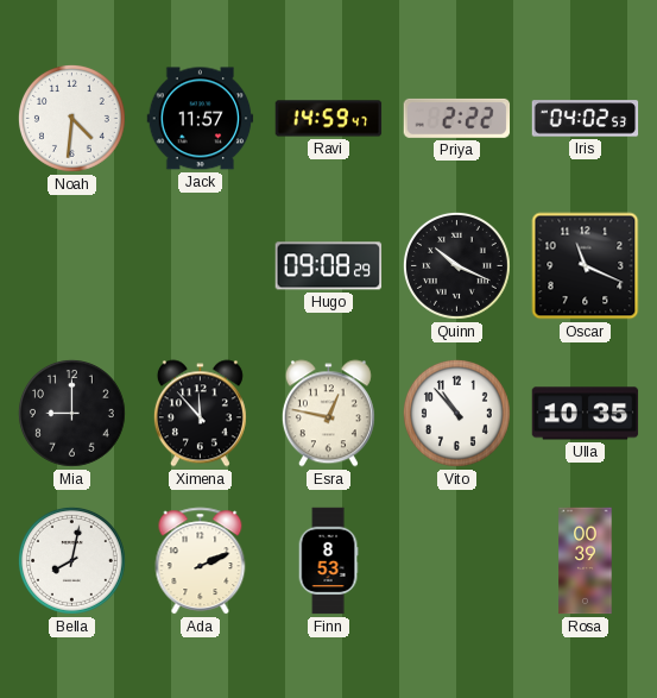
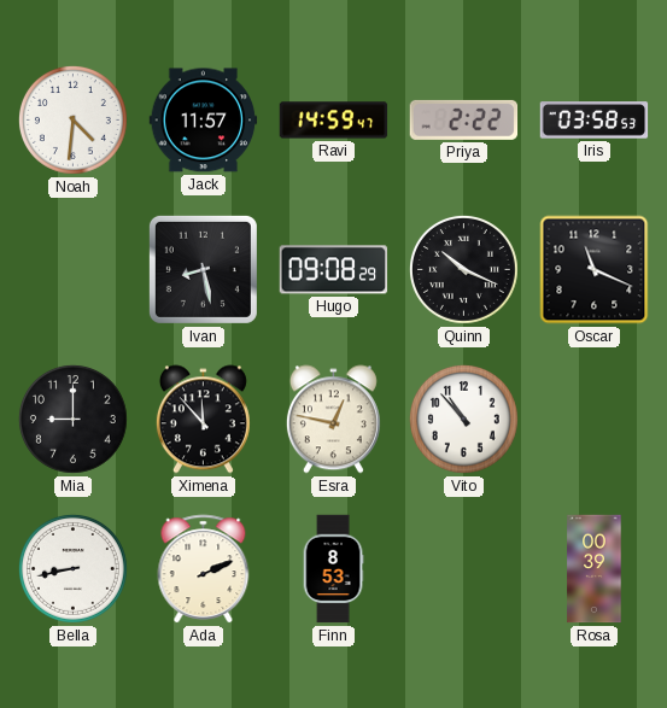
Iris: 04:02 -> 03:58
Ivan: none -> 8:28
Ulla: 10:35 -> none
Bella: 8:02 -> 8:43
